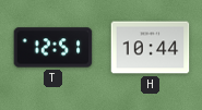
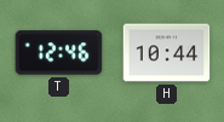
T: 12:51 -> 12:46
